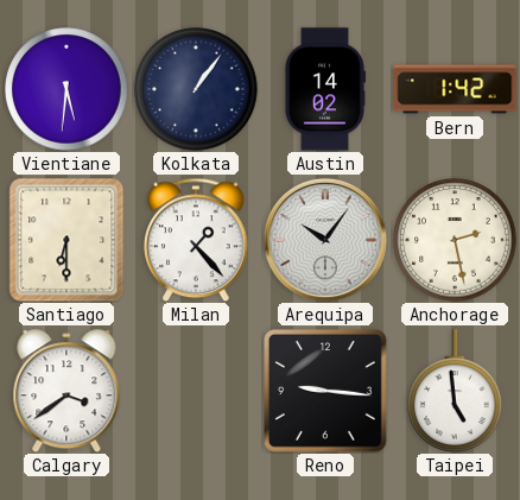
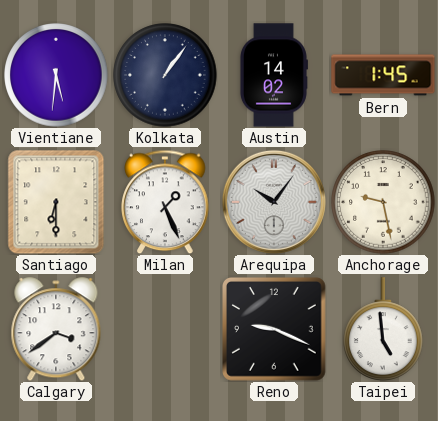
Bern: 1:42 -> 1:45
Milan: 1:23 -> 1:26
Anchorage: 2:28 -> 9:28
Reno: 9:16 -> 9:19
